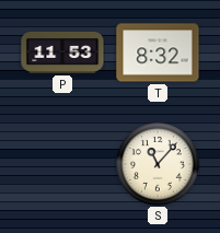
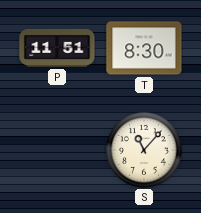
P: 11:53 -> 11:51
T: 8:32 -> 8:30
